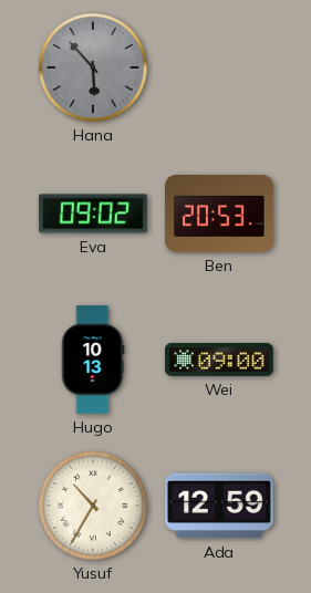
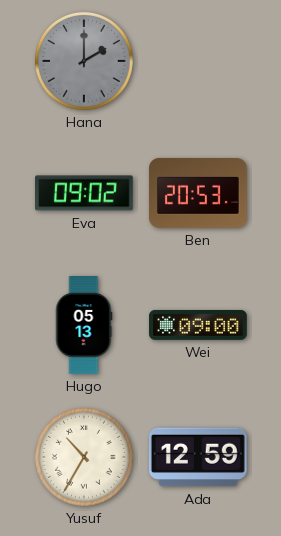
Hana: 5:53 -> 2:00
Hugo: 10:13 -> 05:13
